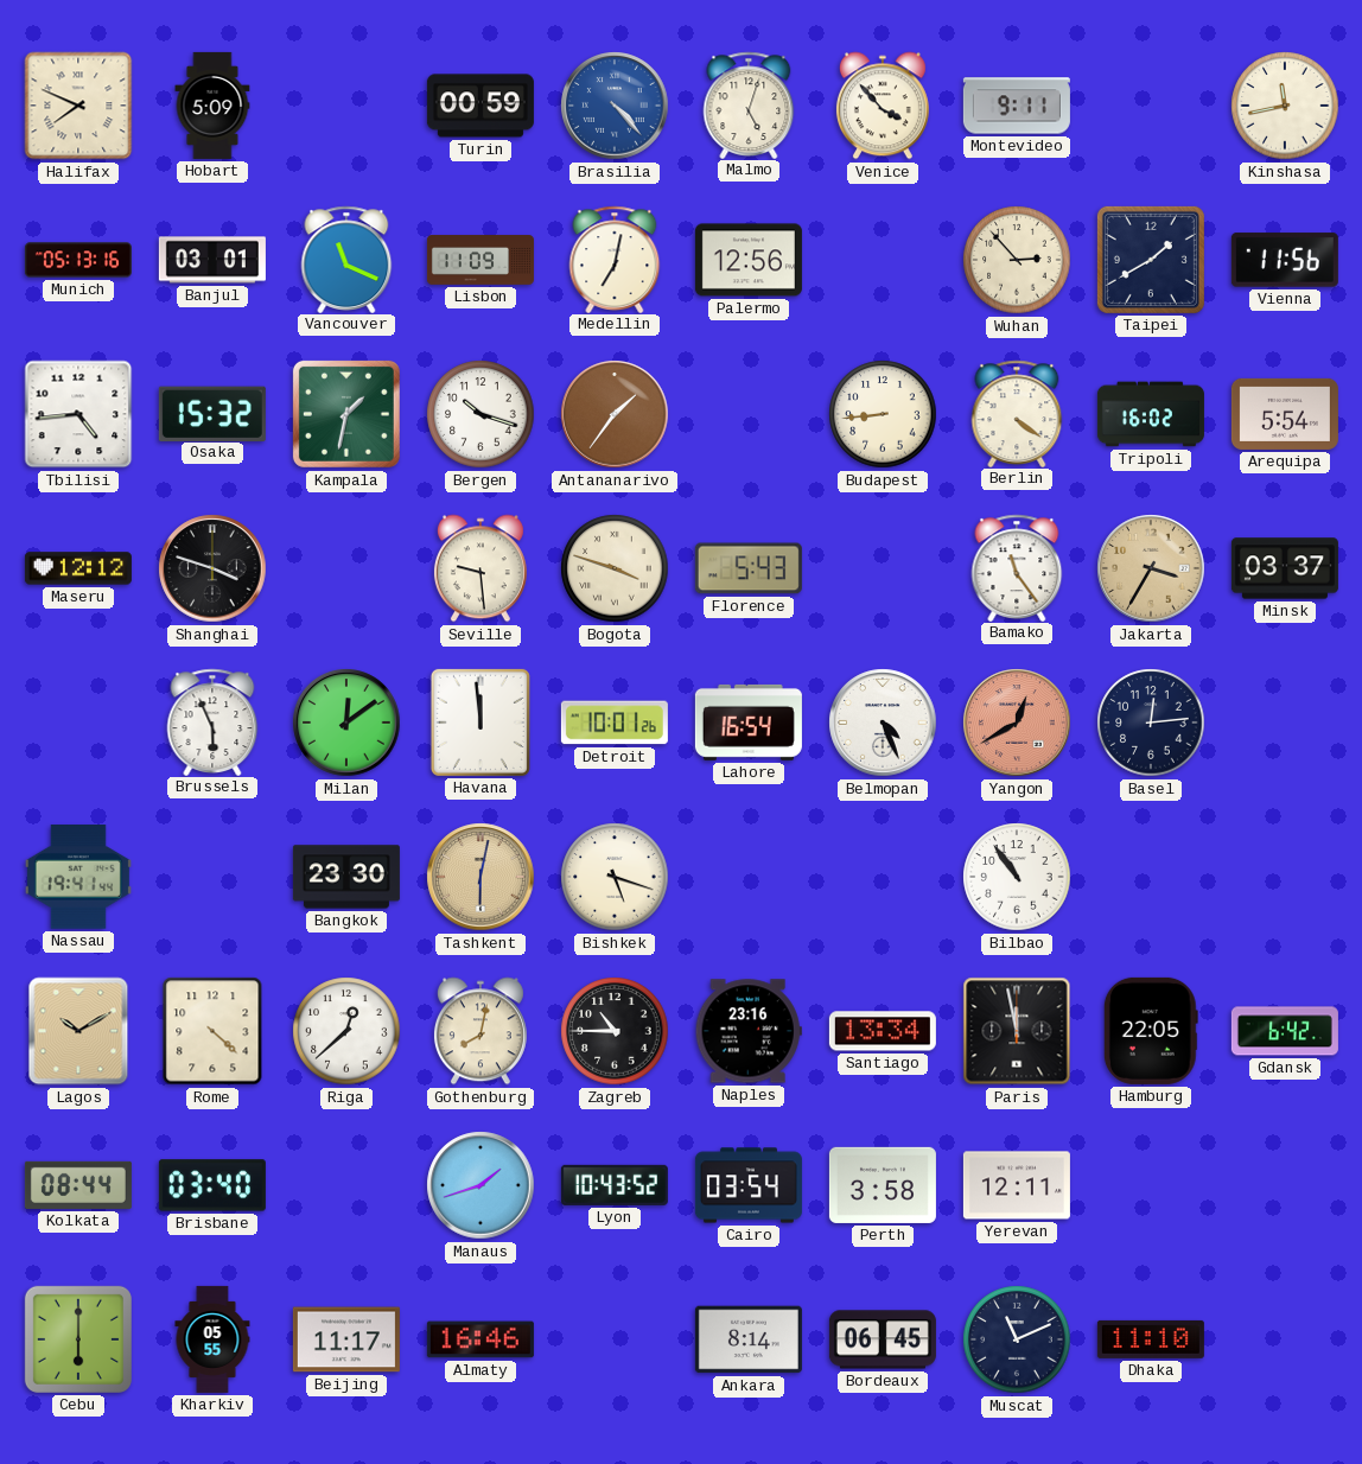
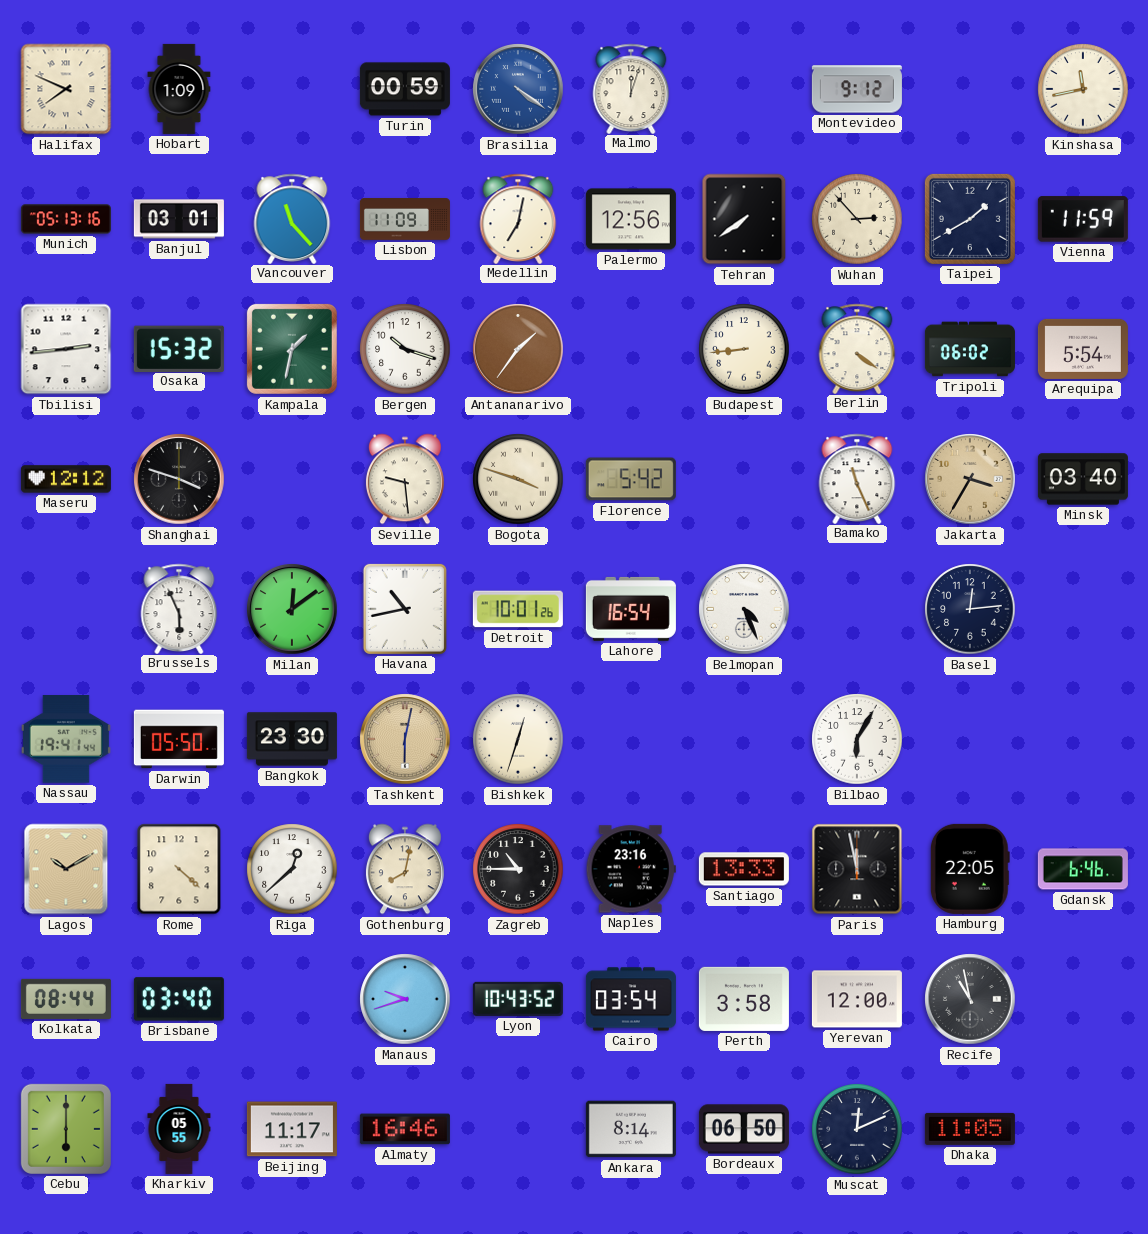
Hobart: 5:09 -> 1:09
Brasilia: 4:23 -> 4:21
Malmo: 5:03 -> 12:03
Venice: 3:53 -> none
Montevideo: 9:11 -> 9:12
Vancouver: 11:19 -> 11:23
Tehran: none -> 7:39
Vienna: 11:56 -> 11:59
Tbilisi: 4:44 -> 2:44
Tripoli: 16:02 -> 06:02
Florence: 5:43 -> 5:42
Bamako: 11:24 -> 11:26
Minsk: 03:37 -> 03:40
Havana: 11:59 -> 10:43
Yangon: 12:40 -> none
Darwin: none -> 05:50
Bishkek: 5:18 -> 12:33
Bilbao: 10:54 -> 6:05
Santiago: 13:34 -> 13:33
Gdansk: 6:42 -> 6:46
Manaus: 1:42 -> 9:42
Yerevan: 12:11 -> 12:00
Recife: none -> 10:58
Bordeaux: 06:45 -> 06:50
Muscat: 11:11 -> 12:11
Dhaka: 11:10 -> 11:05
